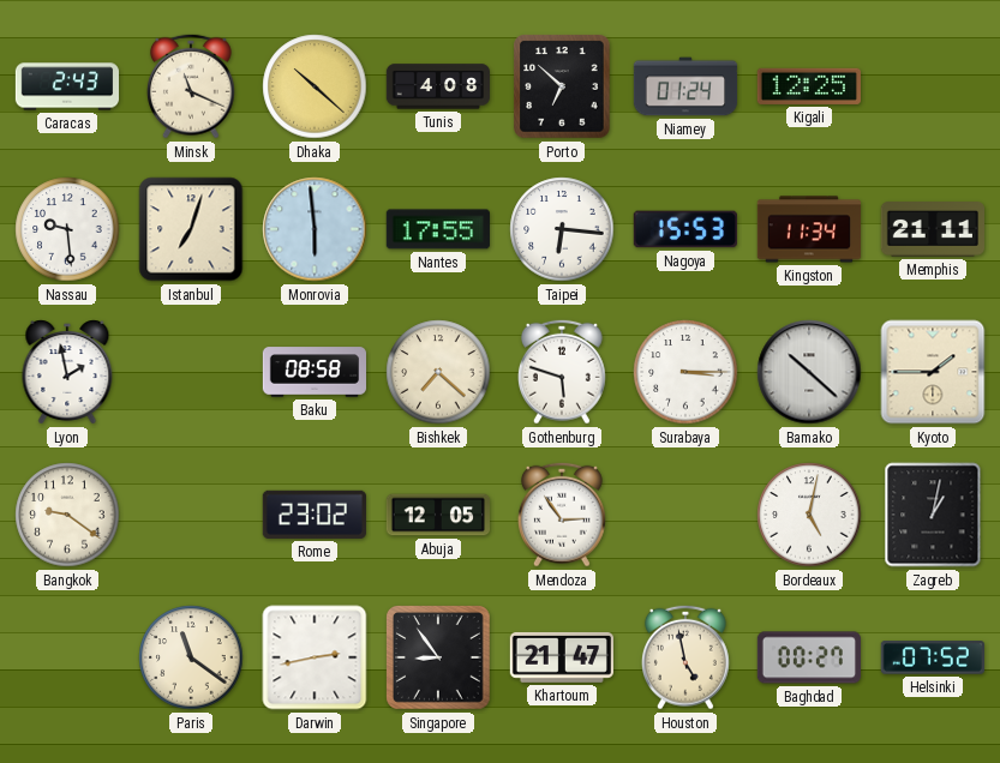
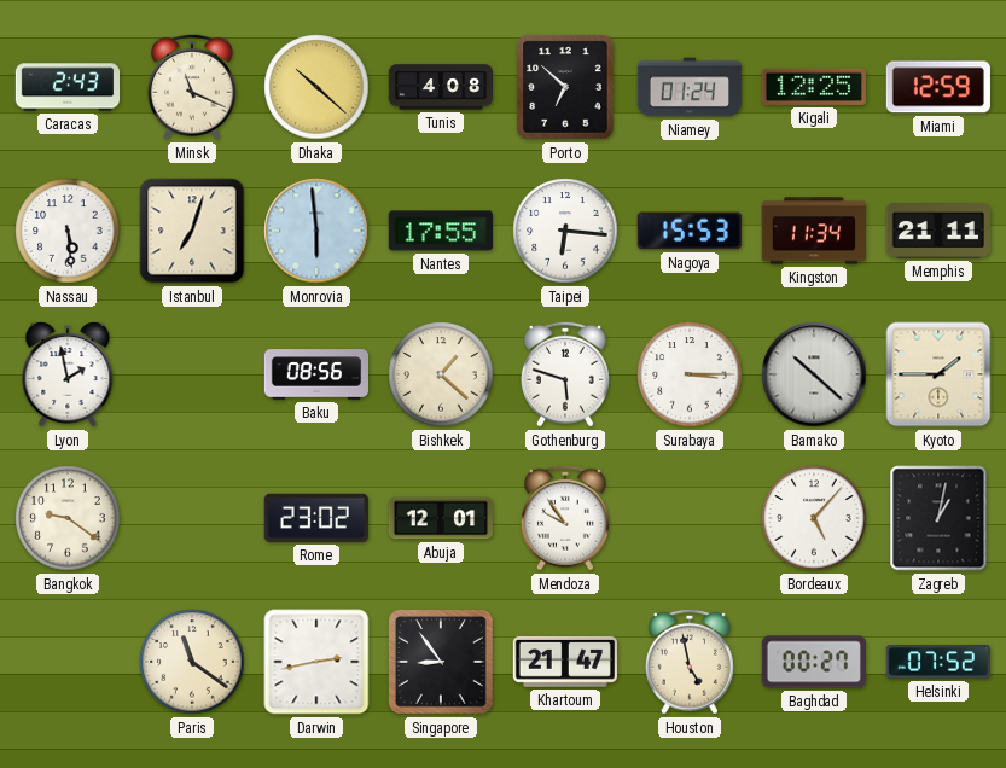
Miami: none -> 12:59
Nassau: 9:29 -> 5:29
Baku: 08:58 -> 08:56
Bishkek: 7:22 -> 1:22
Abuja: 12:05 -> 12:01
Mendoza: 2:54 -> 9:54
Bordeaux: 5:02 -> 5:07
